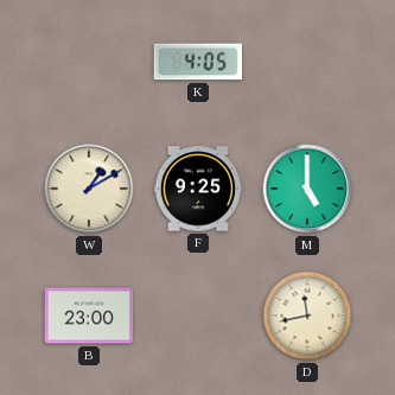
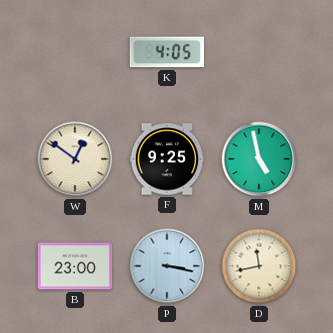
W: 1:10 -> 12:51
M: 5:00 -> 4:58
P: none -> 3:17
